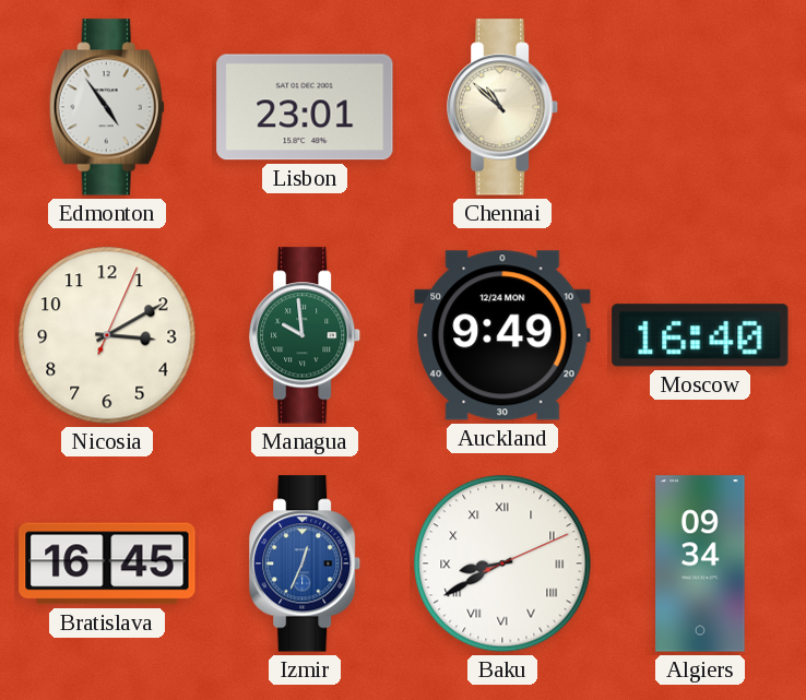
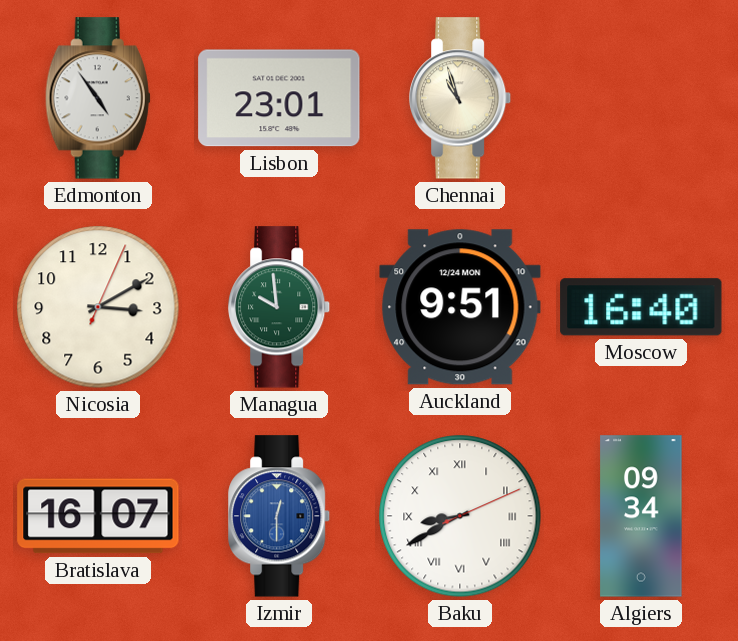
Chennai: 10:52 -> 10:57
Auckland: 9:49 -> 9:51
Bratislava: 16:45 -> 16:07
Izmir: 12:34 -> 12:30
